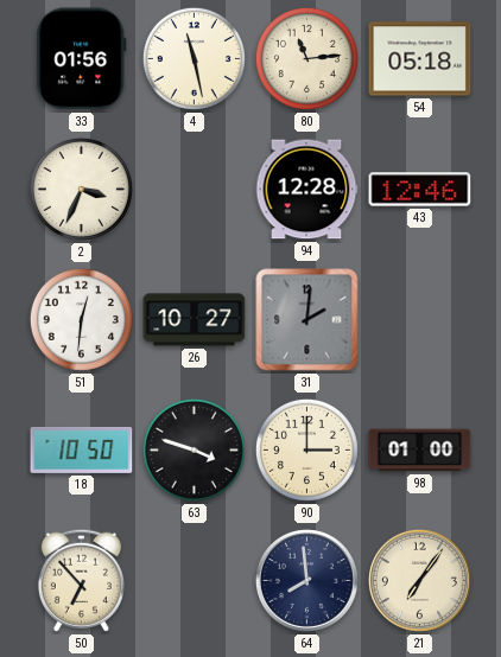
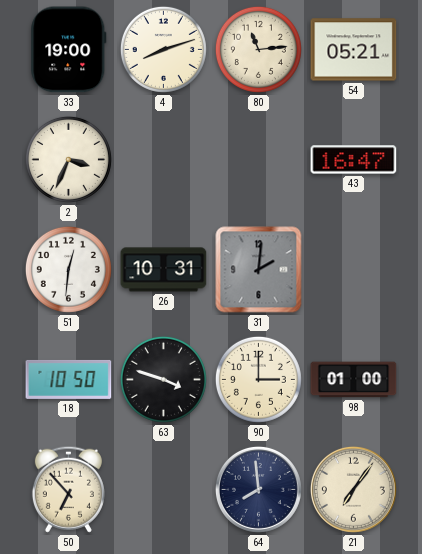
33: 01:56 -> 19:00
4: 11:28 -> 8:12
54: 05:18 -> 05:21
94: 12:28 -> none
43: 12:46 -> 16:47
26: 10:27 -> 10:31
